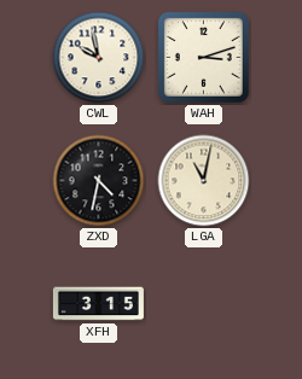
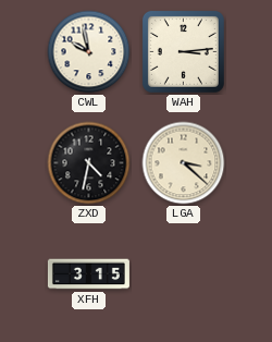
WAH: 3:12 -> 3:14
LGA: 11:02 -> 3:22
